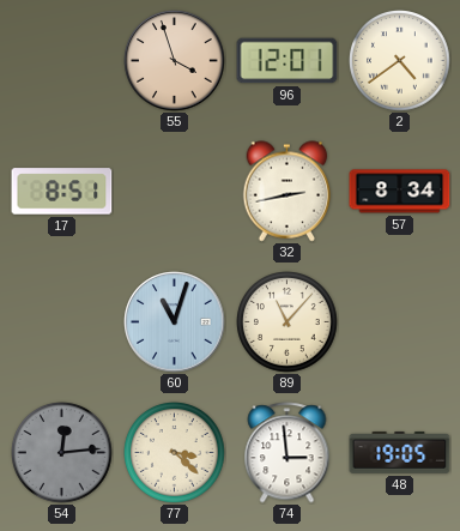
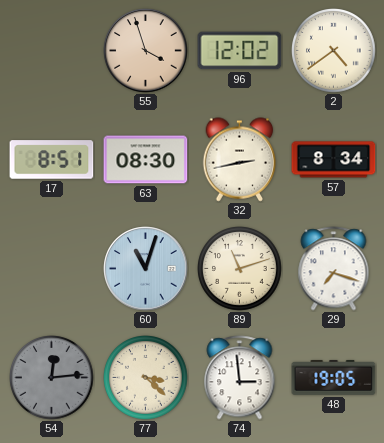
96: 12:01 -> 12:02
63: none -> 08:30
89: 11:07 -> 11:12
29: none -> 7:18
